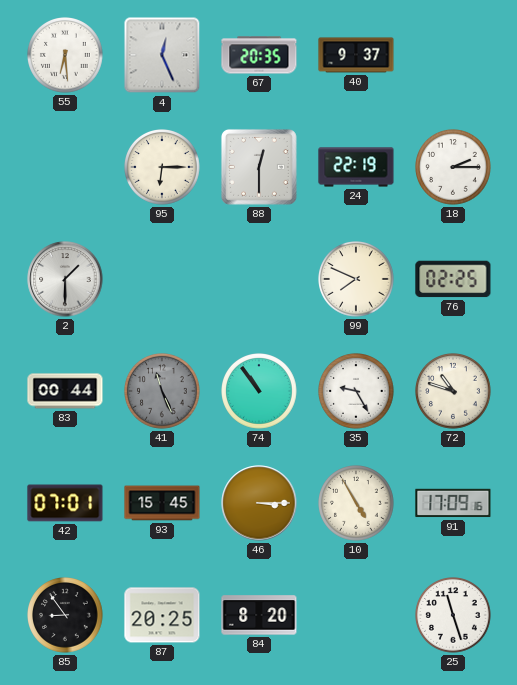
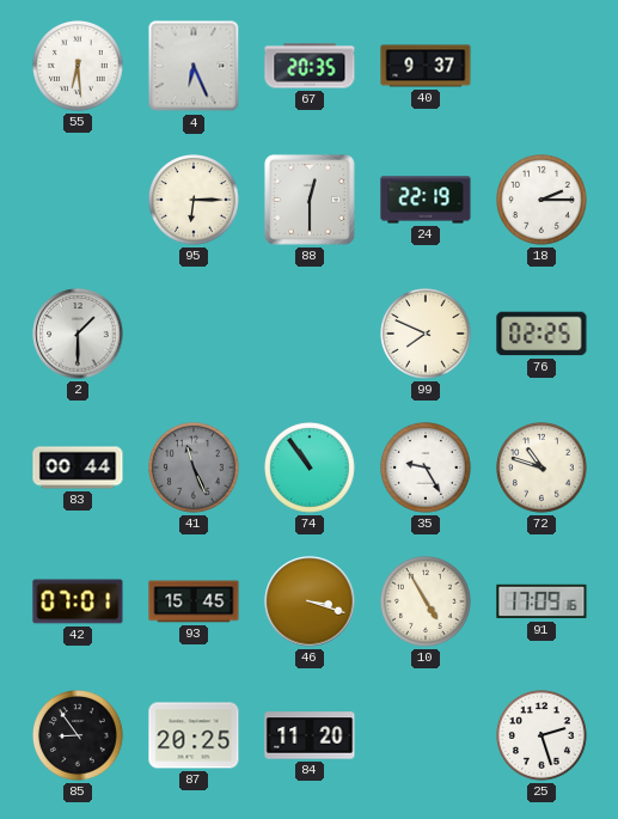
4: 12:26 -> 6:26
46: 3:15 -> 3:18
84: 8:20 -> 11:20
25: 11:27 -> 2:27
